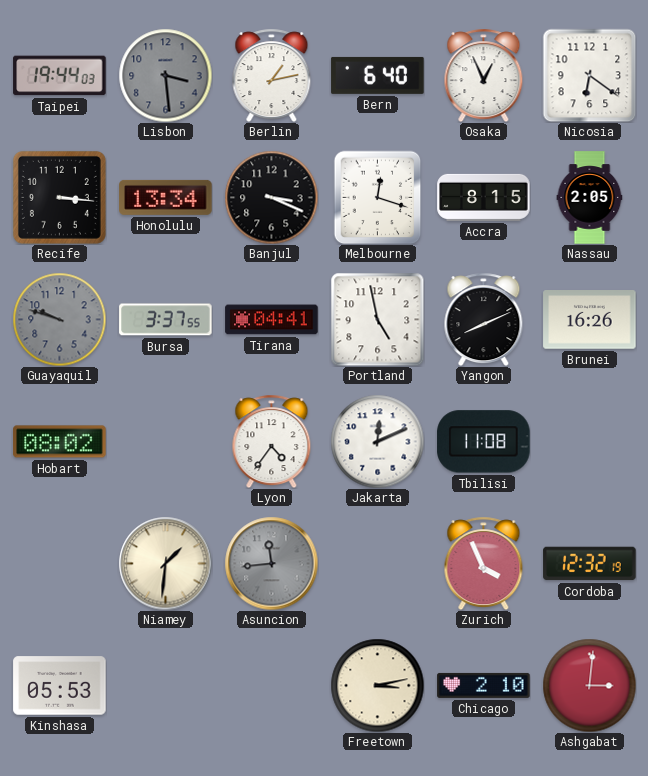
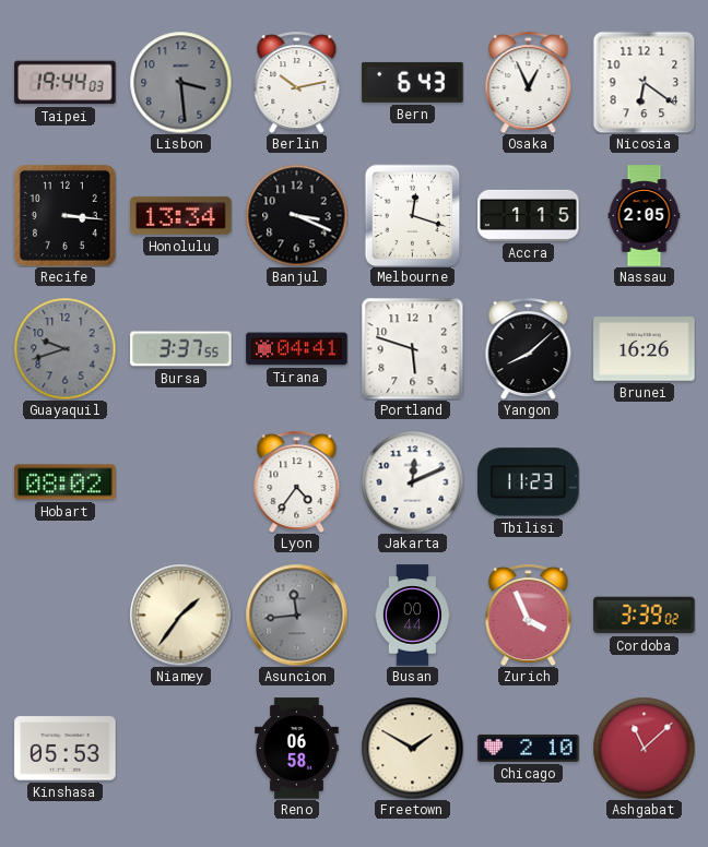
Berlin: 1:13 -> 10:13
Bern: 6:40 -> 6:43
Accra: 8:15 -> 1:15
Guayaquil: 9:48 -> 9:42
Portland: 4:58 -> 5:48
Yangon: 8:11 -> 8:08
Tbilisi: 11:08 -> 11:23
Niamey: 1:31 -> 1:36
Busan: none -> 00:44
Cordoba: 12:32 -> 3:39
Reno: none -> 06:58
Freetown: 3:13 -> 1:50
Ashgabat: 3:01 -> 11:08
